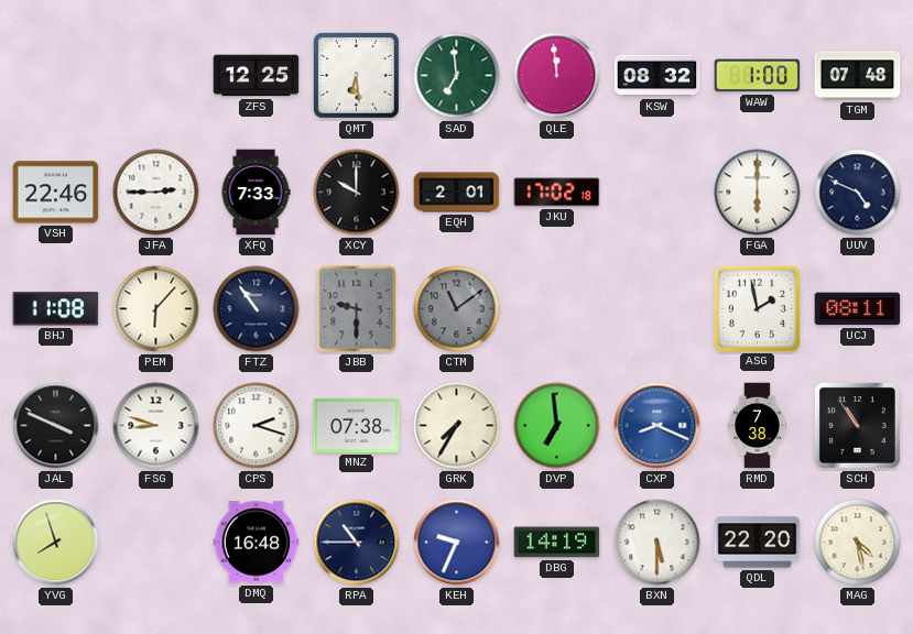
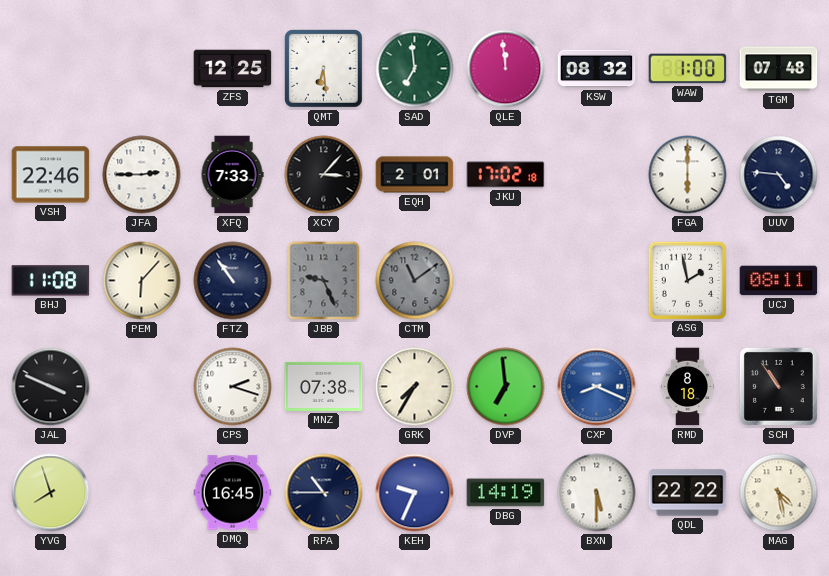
XCY: 10:00 -> 3:07
UUV: 4:49 -> 4:46
JBB: 9:30 -> 9:26
FSG: 8:48 -> none
RMD: 7:38 -> 8:18
DMQ: 16:48 -> 16:45
QDL: 22:20 -> 22:22
